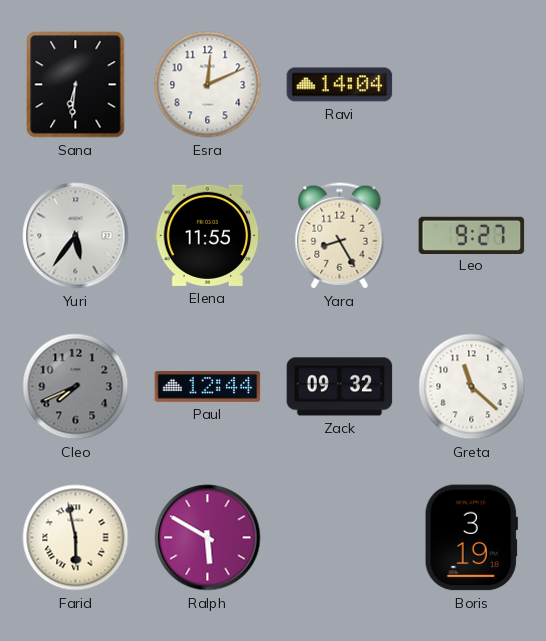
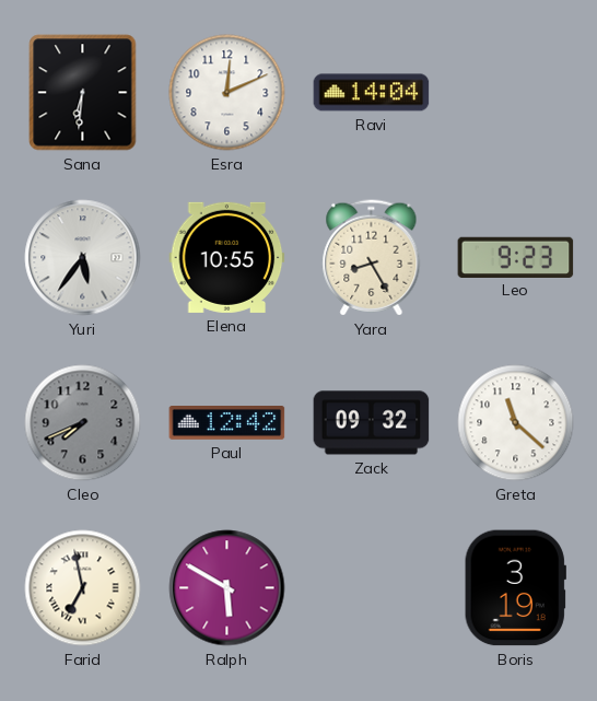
Elena: 11:55 -> 10:55
Leo: 9:27 -> 9:23
Paul: 12:44 -> 12:42
Farid: 5:58 -> 6:58
